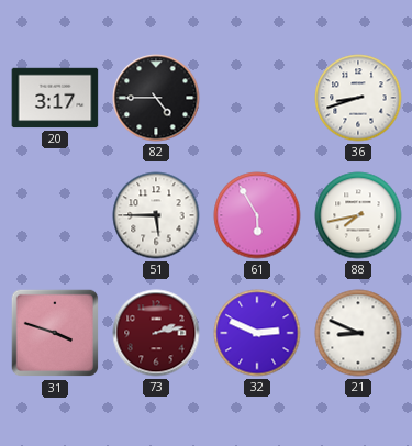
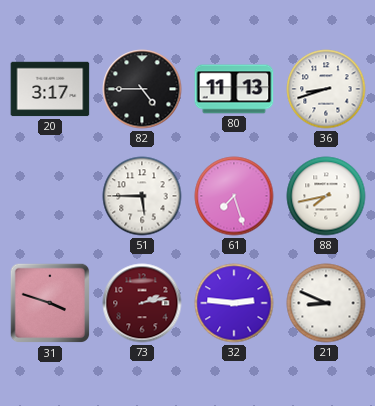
80: none -> 11:13
61: 5:55 -> 7:27
32: 2:49 -> 2:46
